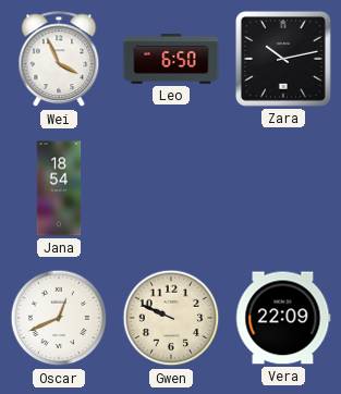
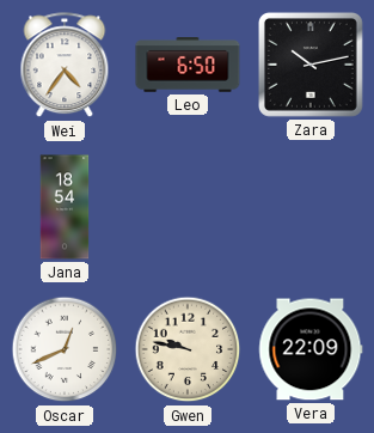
Wei: 3:56 -> 4:36
Gwen: 9:49 -> 9:47
